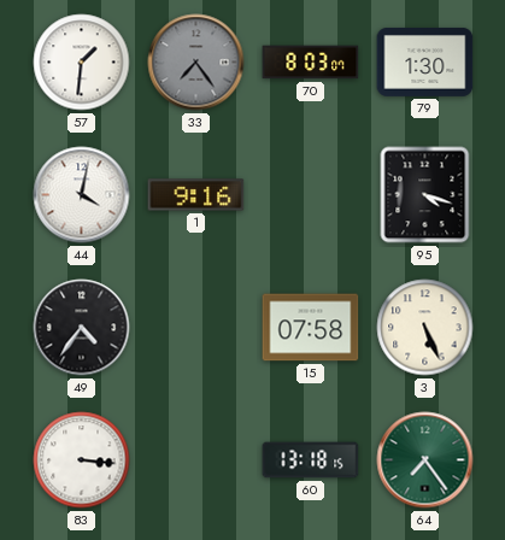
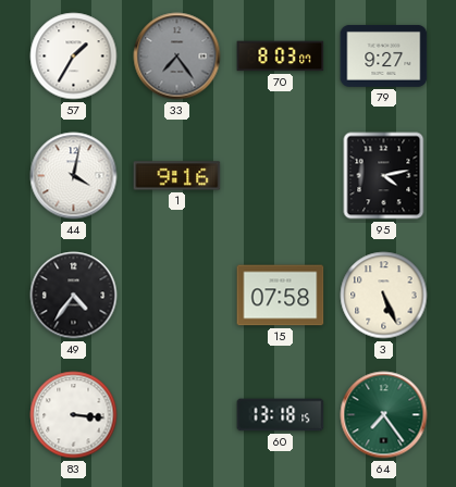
57: 1:31 -> 1:35
79: 1:30 -> 9:27
95: 4:18 -> 4:13
